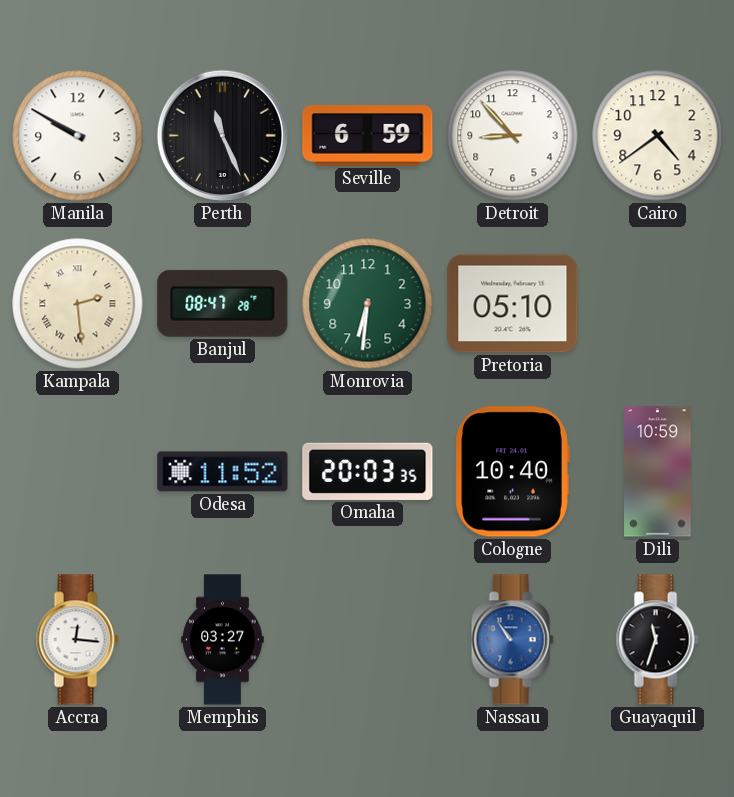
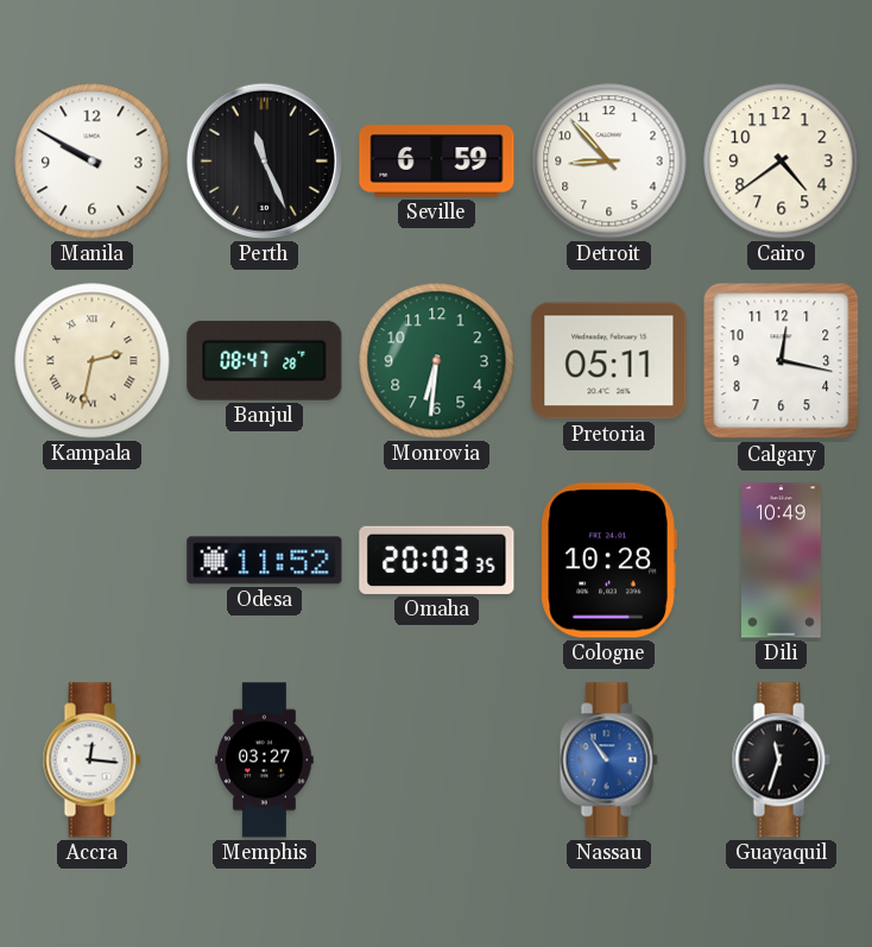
Kampala: 2:29 -> 2:32
Pretoria: 05:10 -> 05:11
Calgary: none -> 12:17
Cologne: 10:40 -> 10:28
Dili: 10:59 -> 10:49
